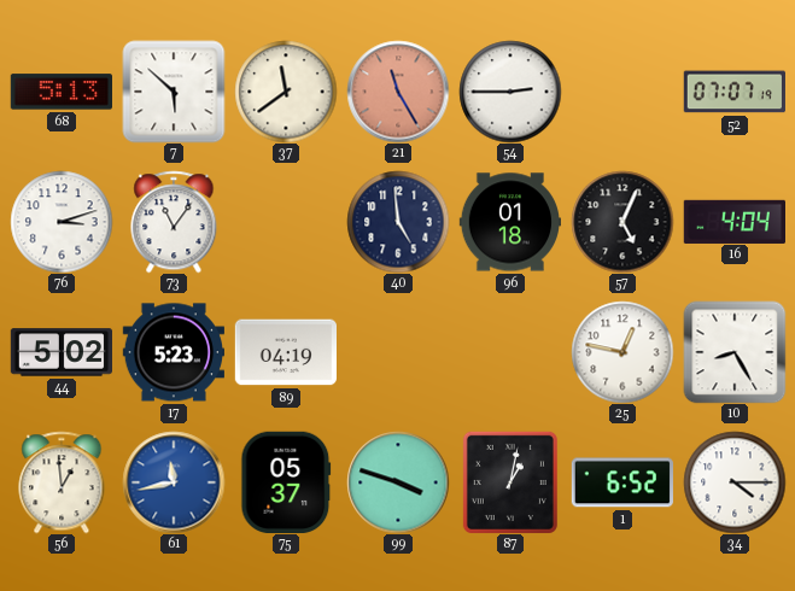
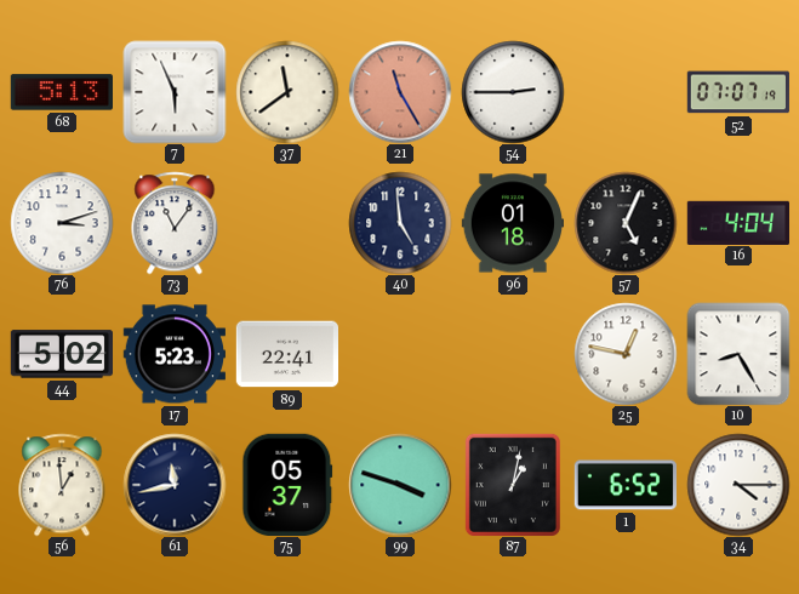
7: 5:52 -> 5:56
89: 04:19 -> 22:41
61 dial: blue -> navy
